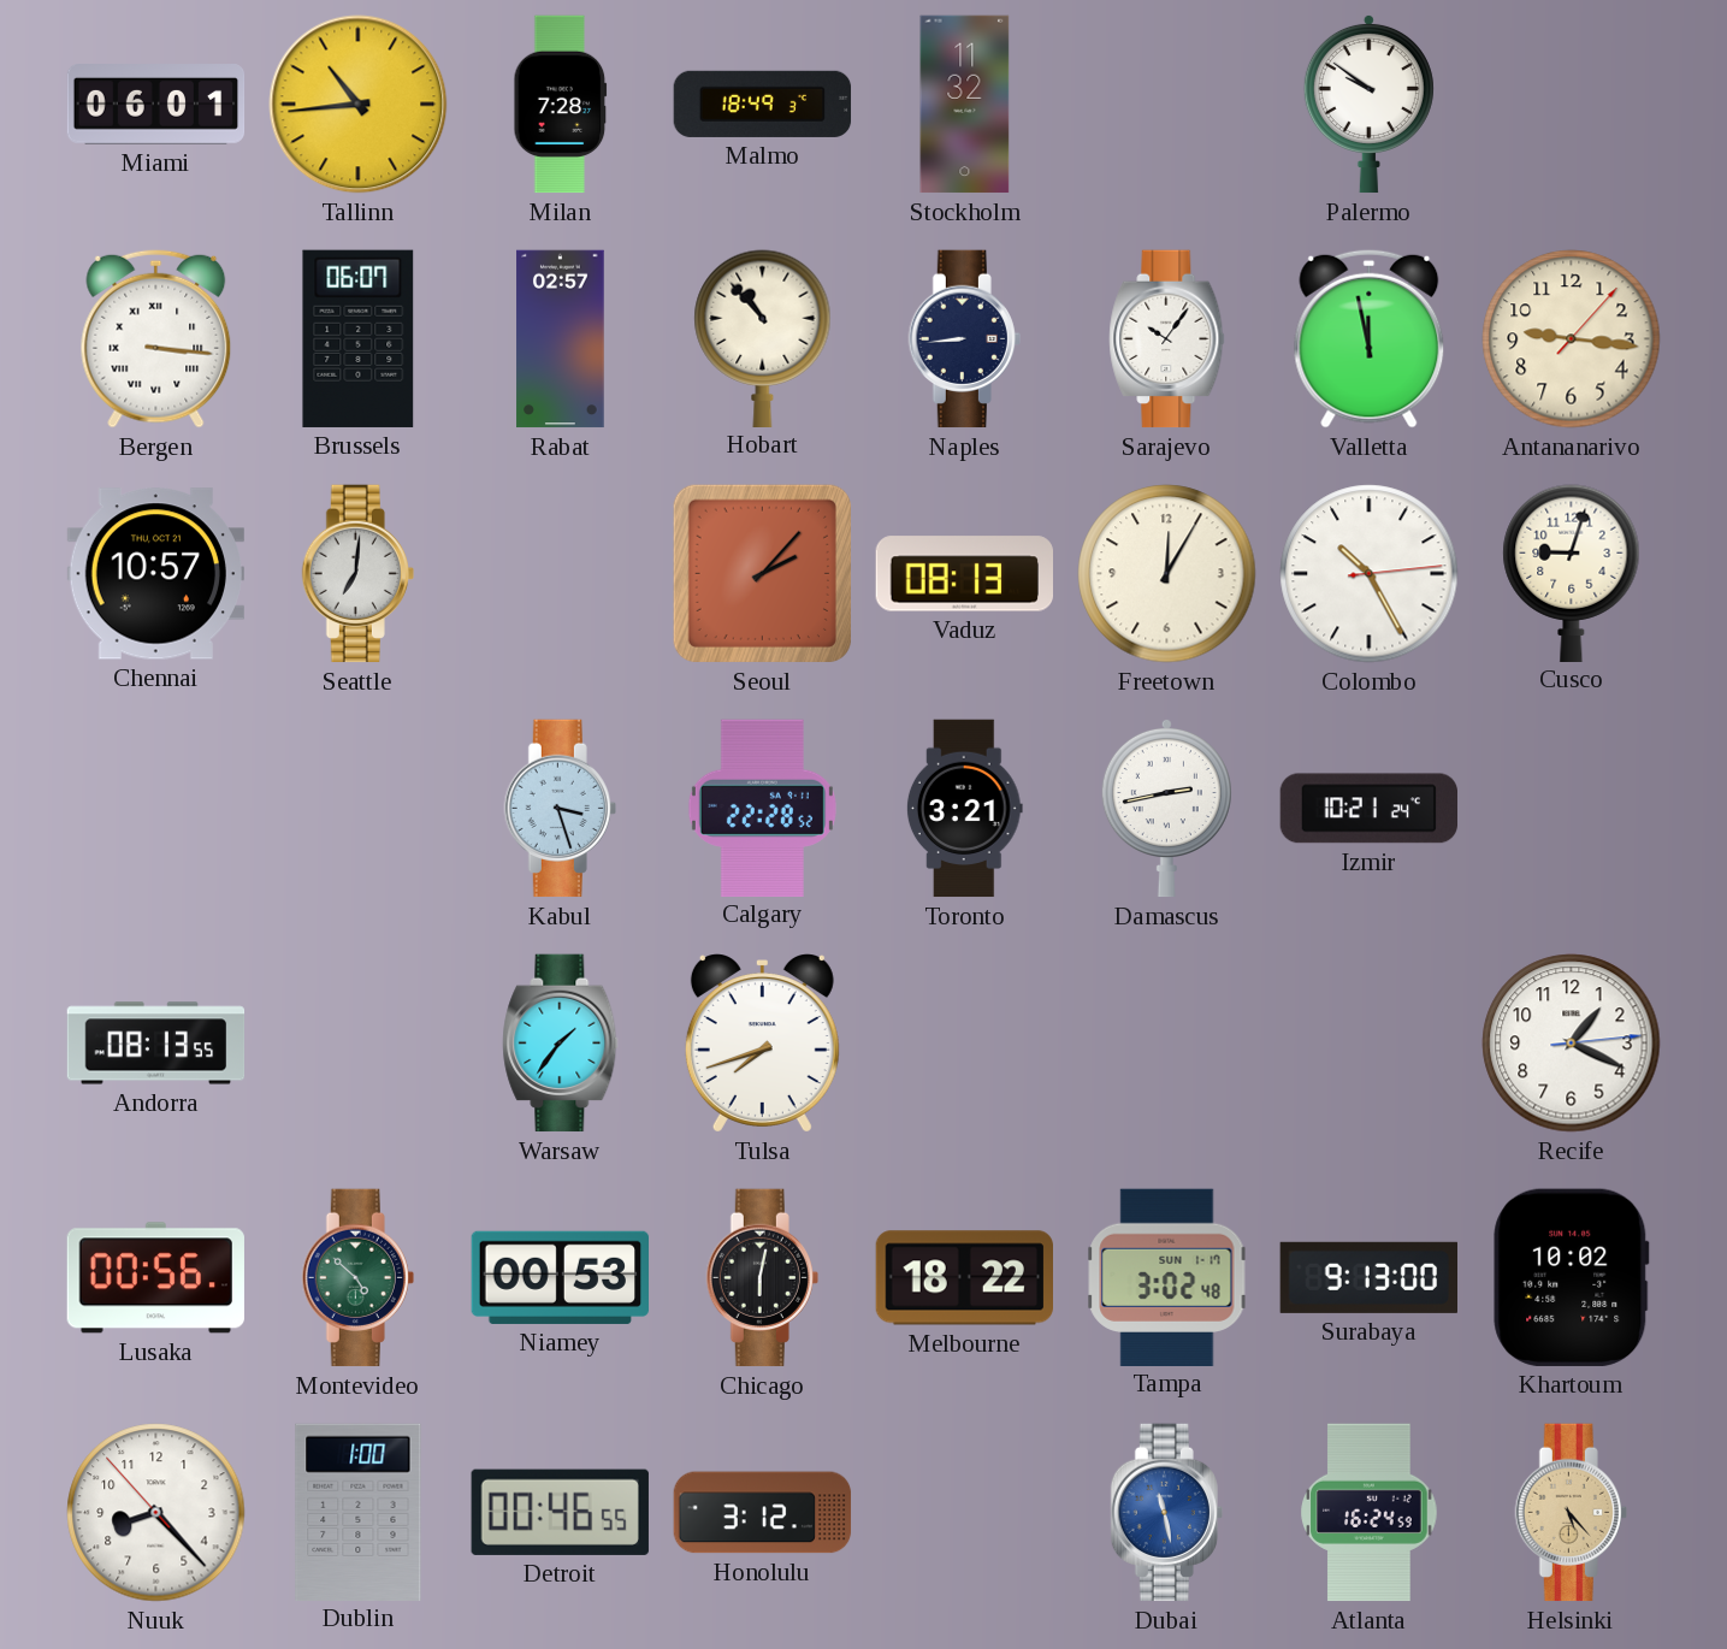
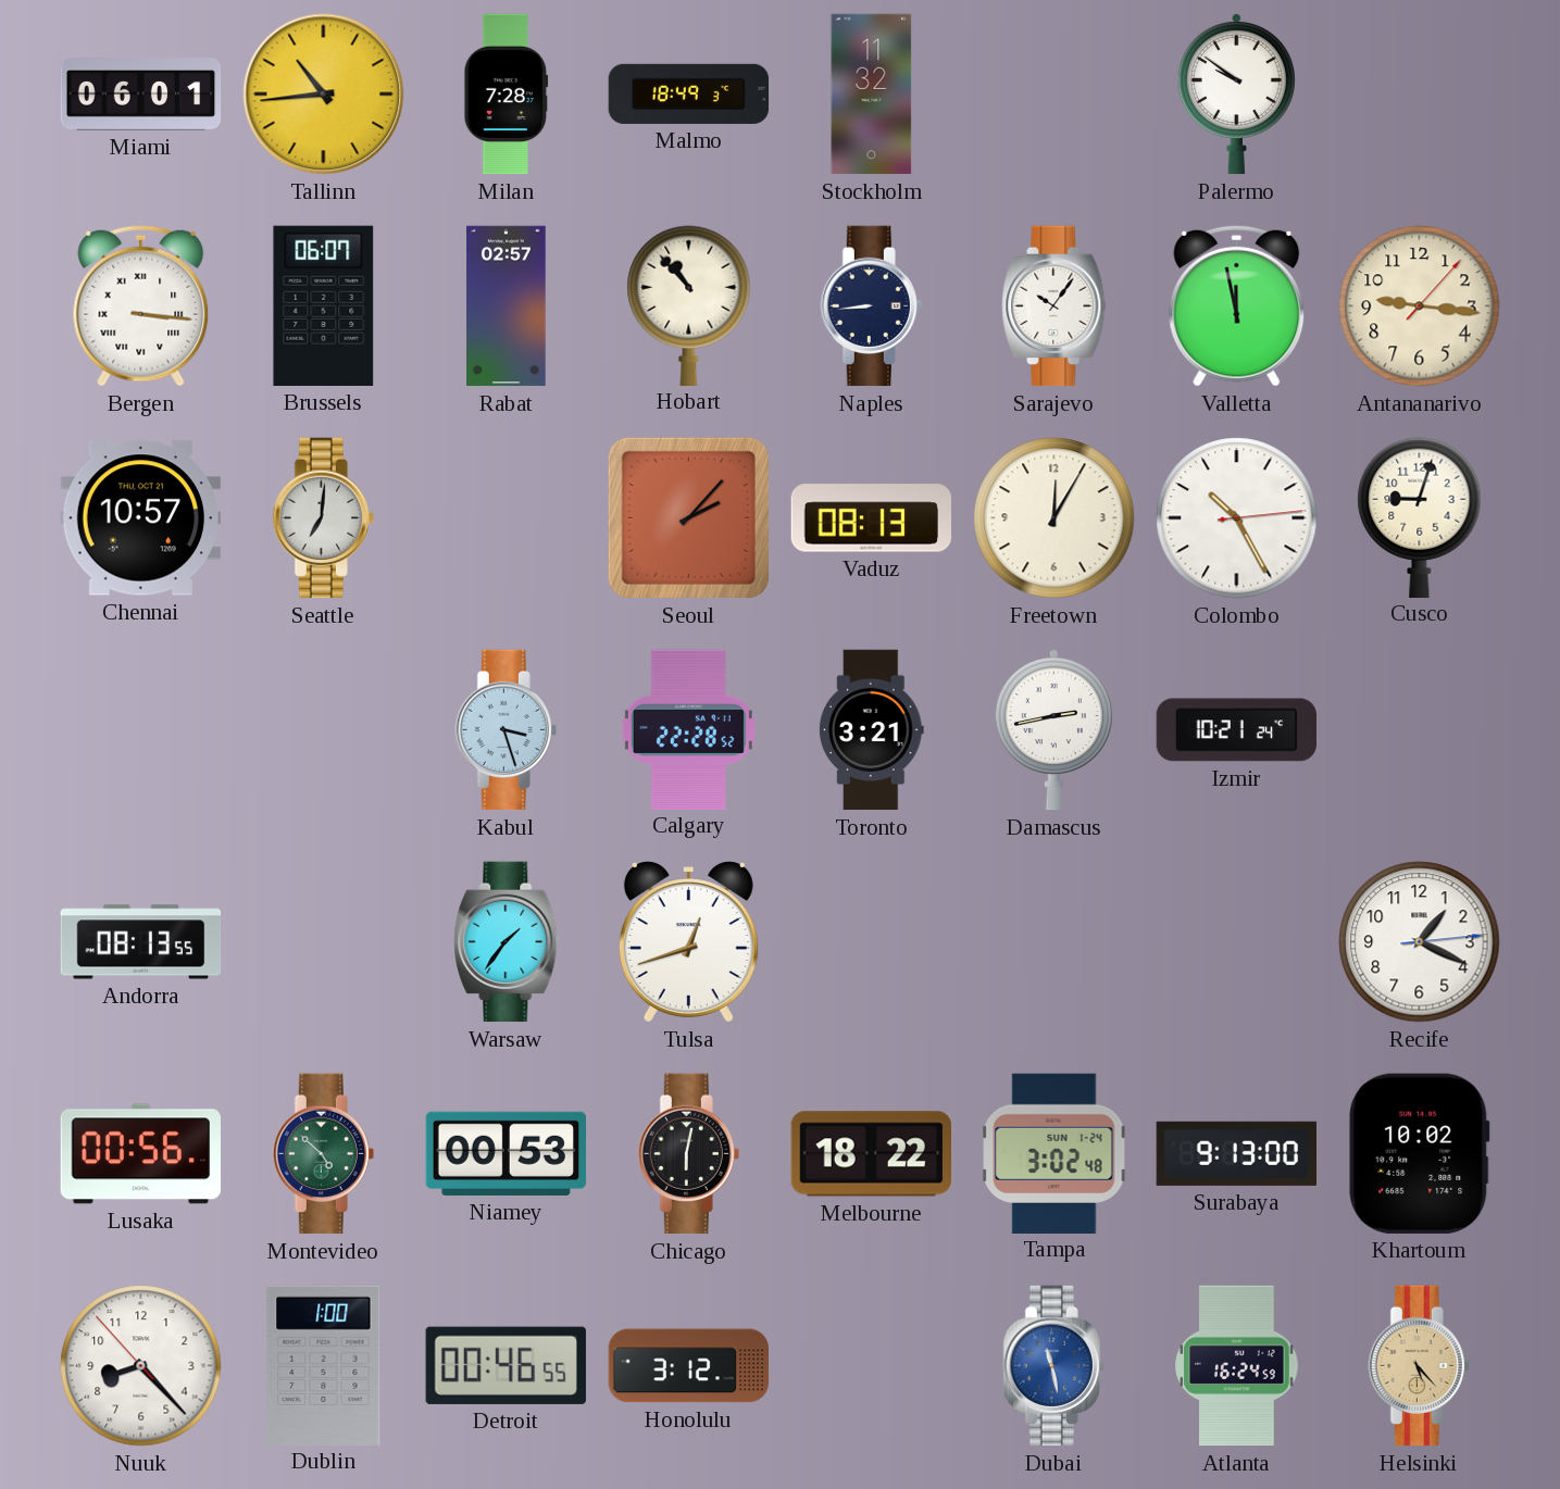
Tulsa: 7:42 -> 12:42
Tampa date: SUN 1-17 -> SUN 1-24
